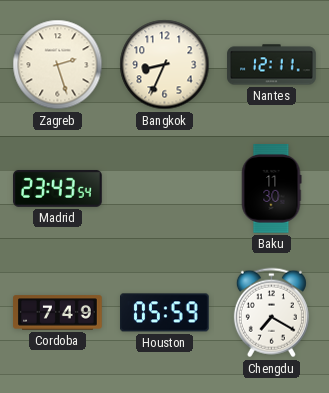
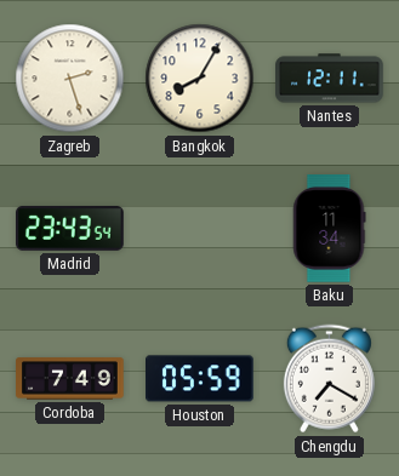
Bangkok: 8:34 -> 8:05
Baku: 11:30 -> 11:34
